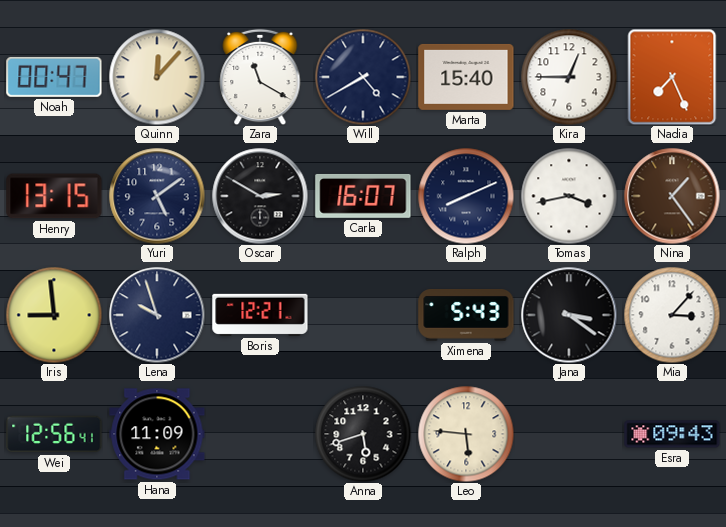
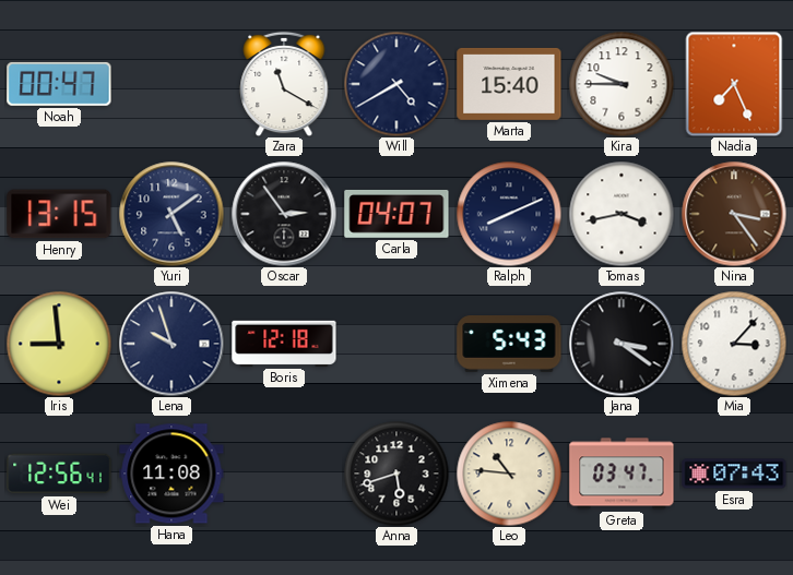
Quinn: 12:07 -> none
Kira: 12:45 -> 9:45
Oscar: 2:50 -> 2:54
Carla: 16:07 -> 04:07
Nina: 1:24 -> 3:24
Boris: 12:21 -> 12:18
Hana: 11:09 -> 11:08
Leo: 5:46 -> 10:46
Greta: none -> 03:47
Esra: 09:43 -> 07:43
